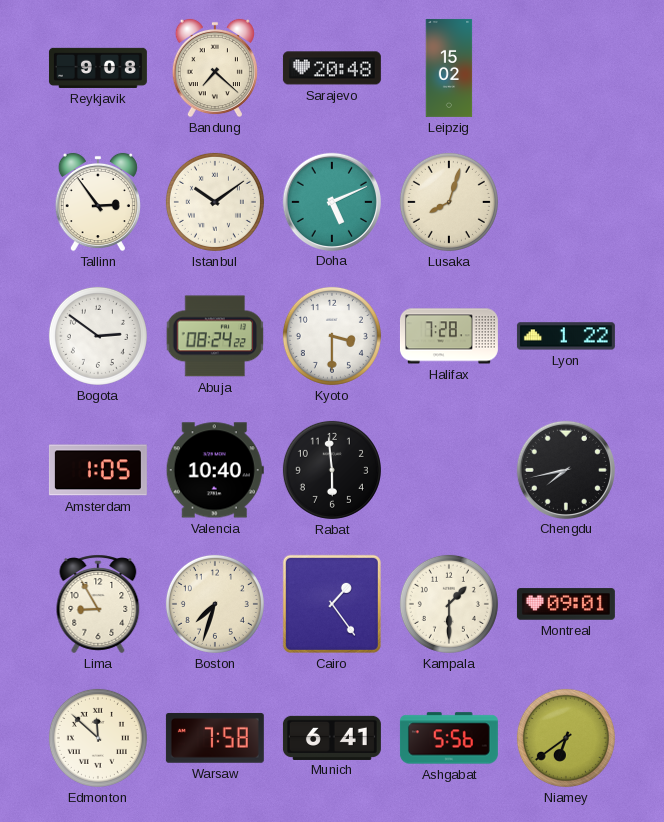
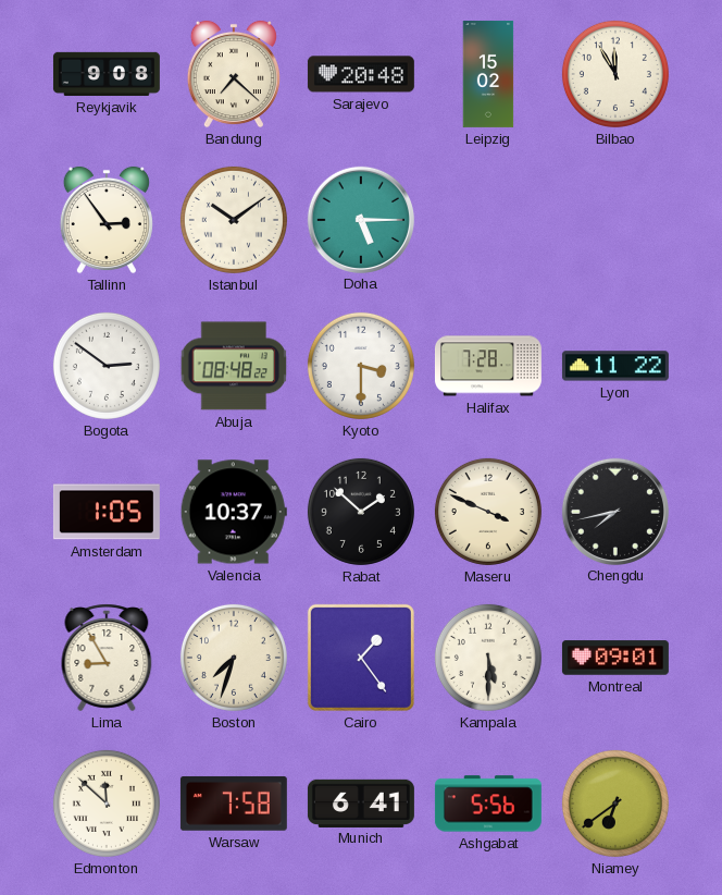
Bilbao: none -> 11:55
Doha: 5:11 -> 5:15
Lusaka: 8:03 -> none
Abuja: 08:24 -> 08:48
Lyon: 1:22 -> 11:22
Valencia: 10:40 -> 10:37
Rabat: 5:59 -> 1:52
Maseru: none -> 3:49
Kampala: 1:30 -> 5:30
